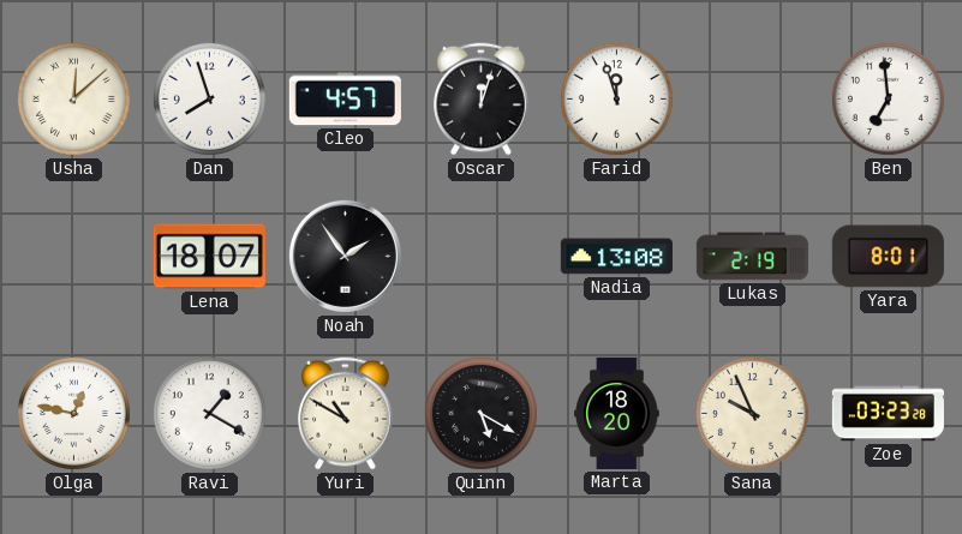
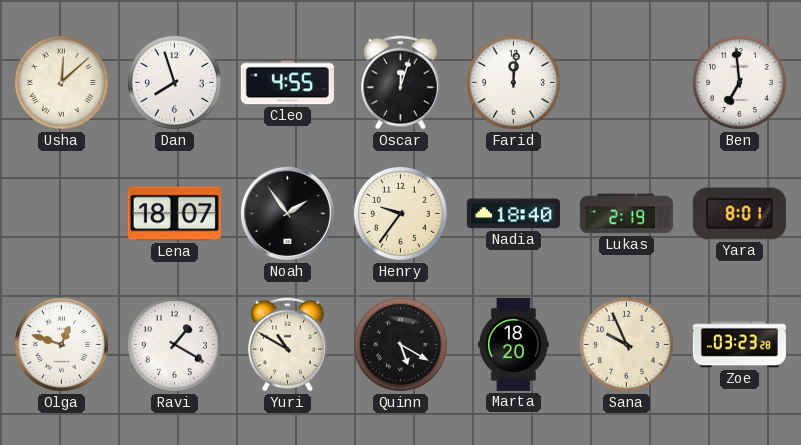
Cleo: 4:57 -> 4:55
Farid: 11:57 -> 12:01
Henry: none -> 9:36
Nadia: 13:08 -> 18:40
Olga: 12:47 -> 12:48
